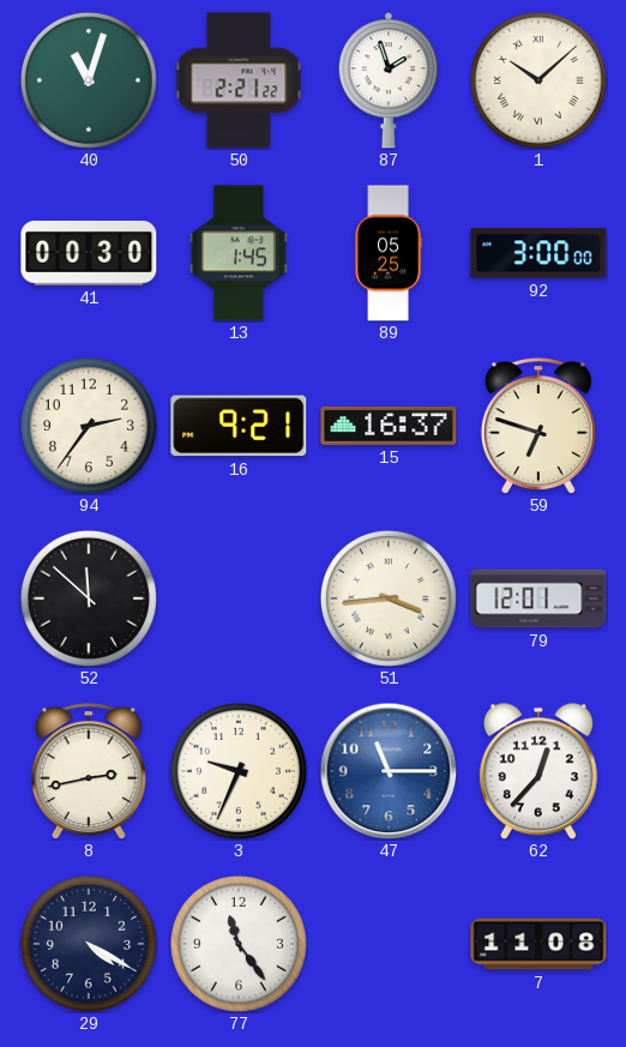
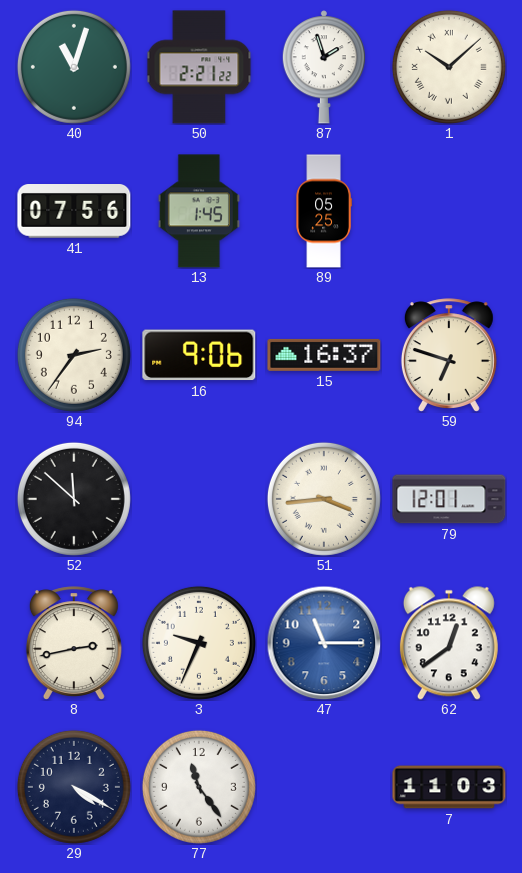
41: 00:30 -> 07:56
92: 3:00 -> none
16: 9:21 -> 9:06
62: 12:37 -> 12:39
7: 11:08 -> 11:03
